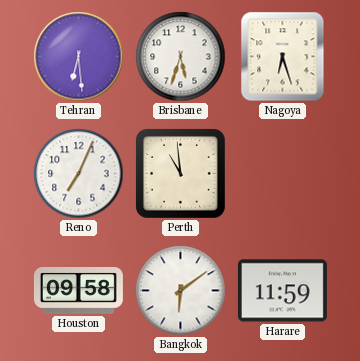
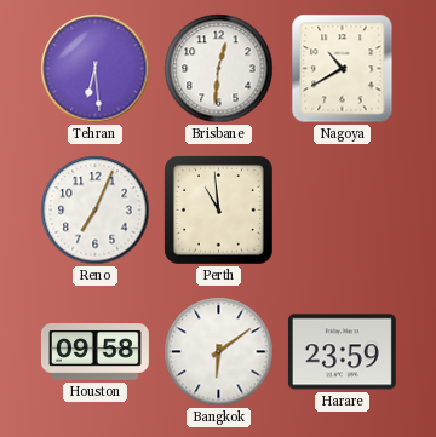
Brisbane: 5:33 -> 12:31
Nagoya: 6:27 -> 10:40
Harare: 11:59 -> 23:59
